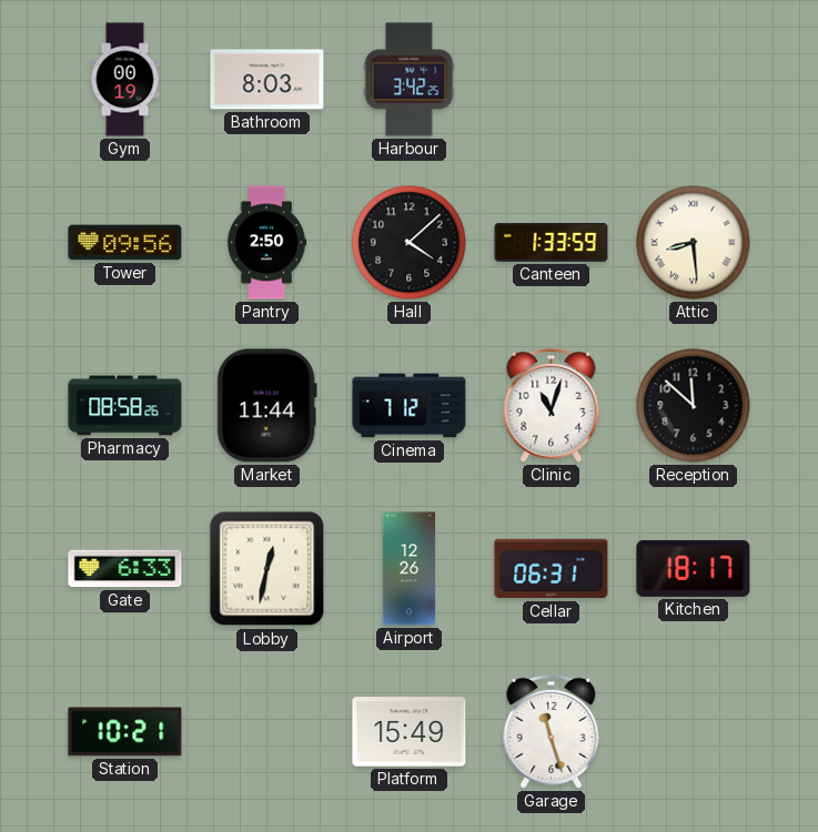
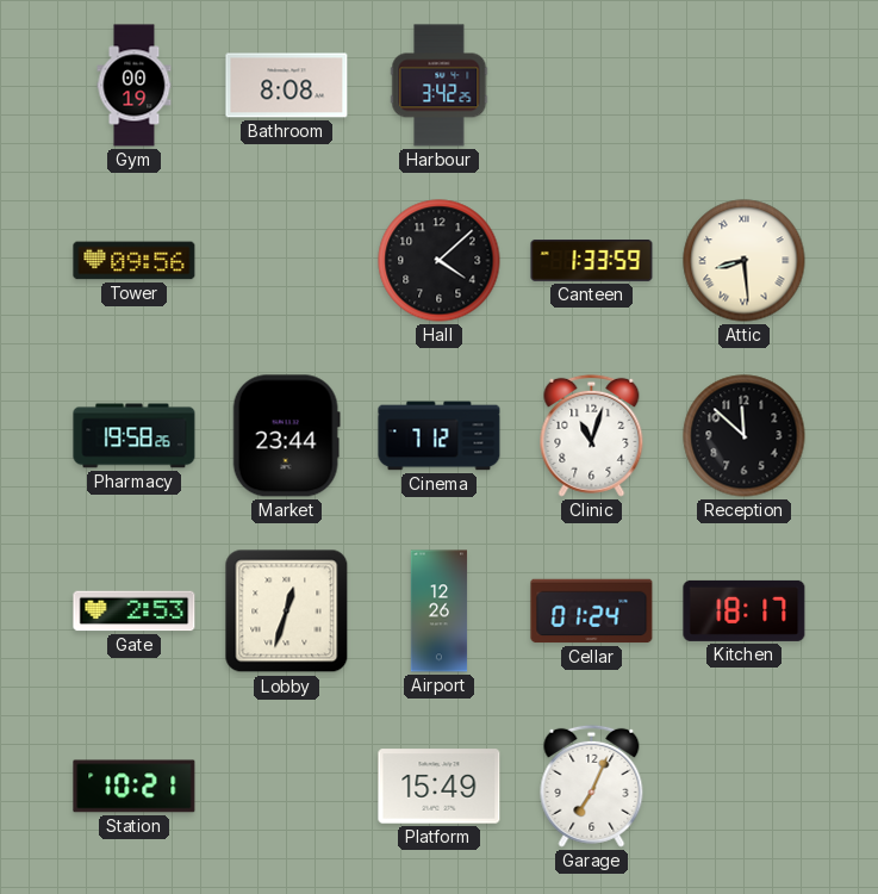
Bathroom: 8:03 -> 8:08
Pantry: 2:50 -> none
Pharmacy: 08:58 -> 19:58
Market: 11:44 -> 23:44
Gate: 6:33 -> 2:53
Lobby: 12:32 -> 12:33
Cellar: 06:31 -> 01:24
Garage: 11:27 -> 7:04
